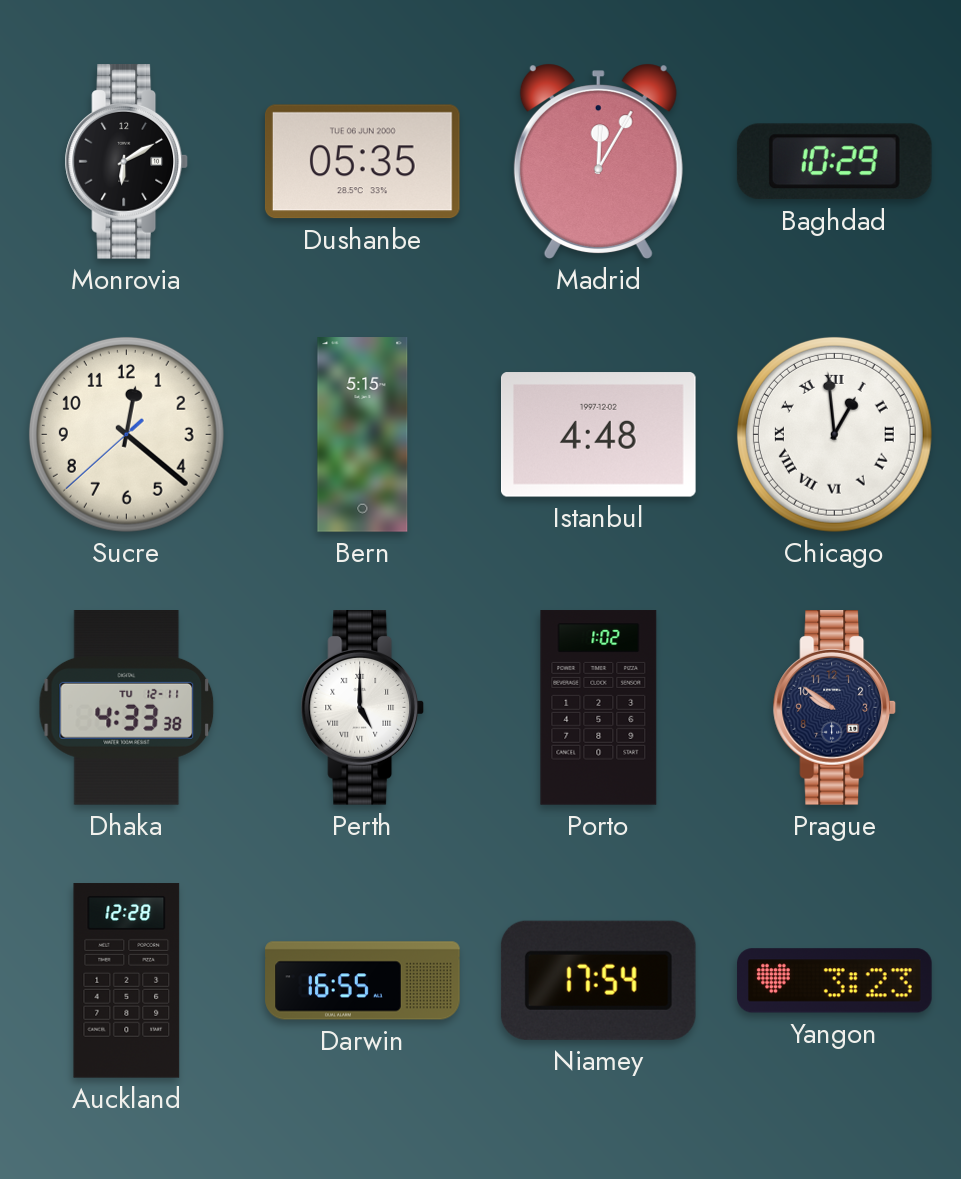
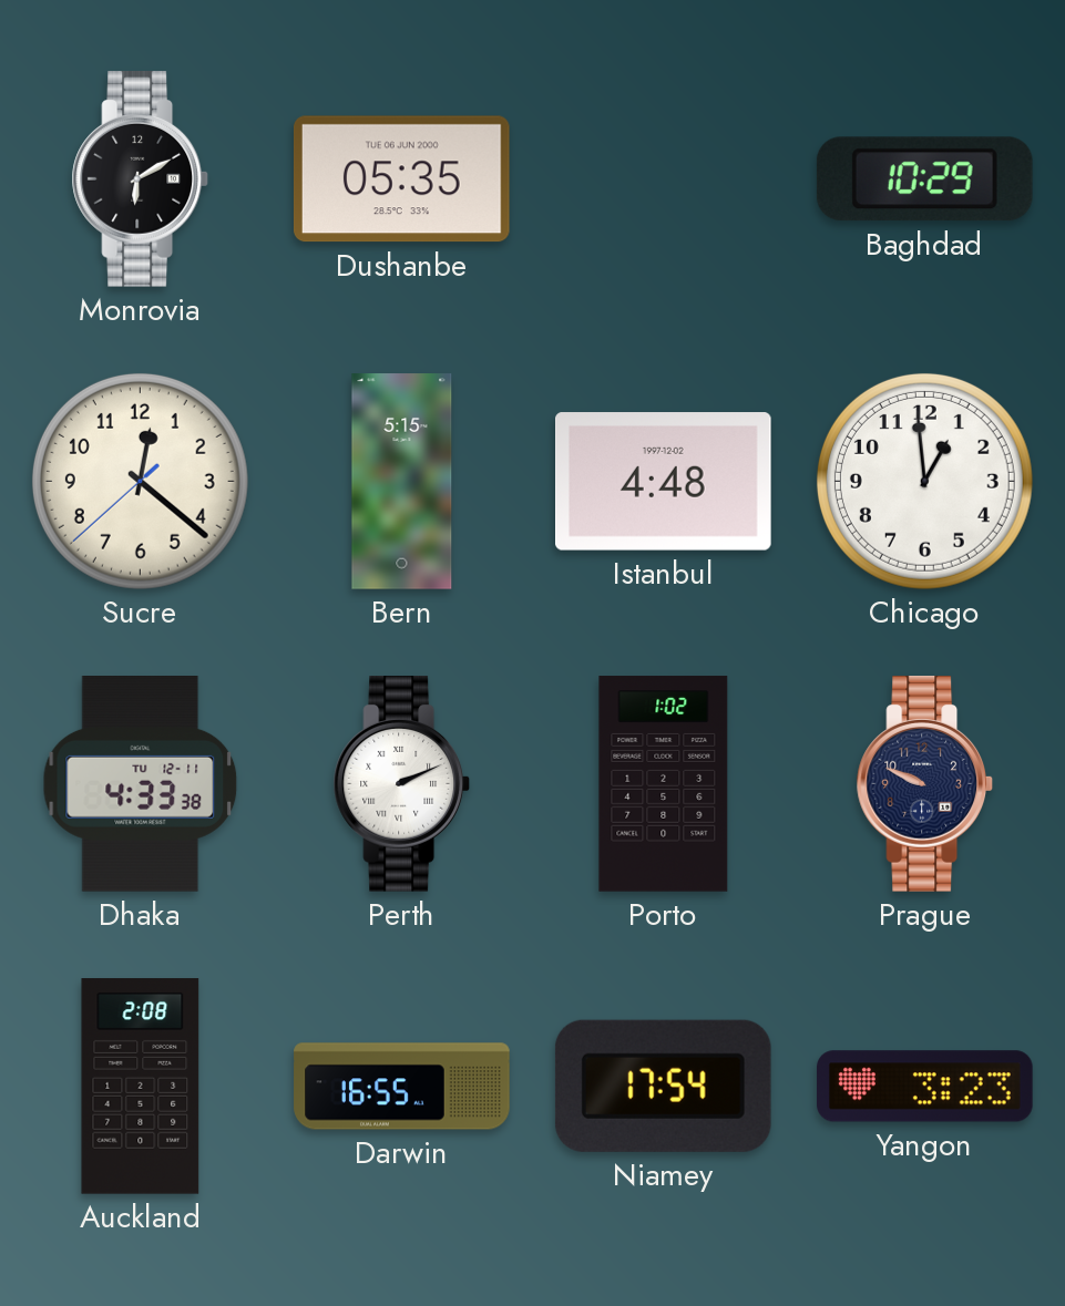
Madrid: 12:05 -> none
Chicago numerals: Roman -> Arabic
Perth: 5:00 -> 2:11
Prague: 9:51 -> 9:49
Auckland: 12:28 -> 2:08
